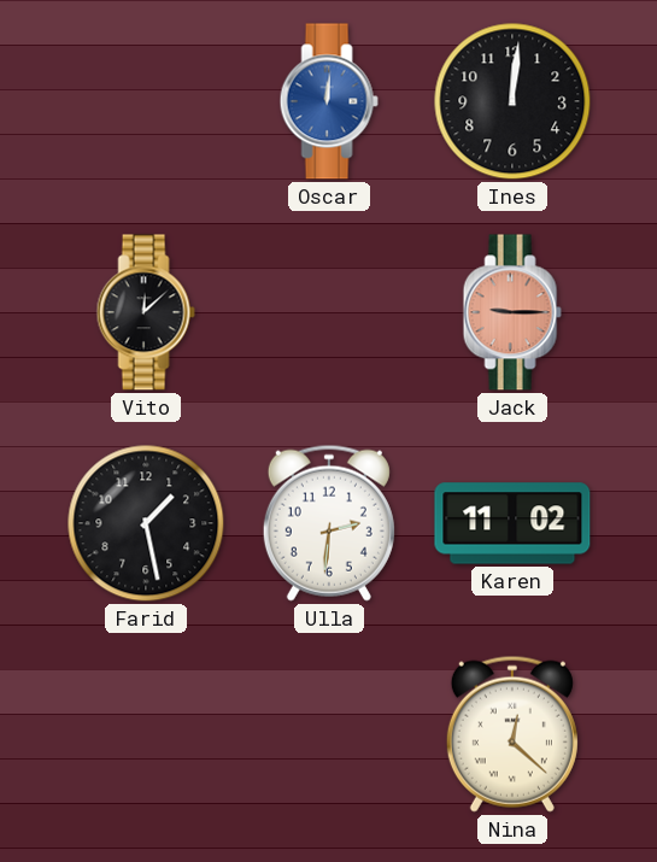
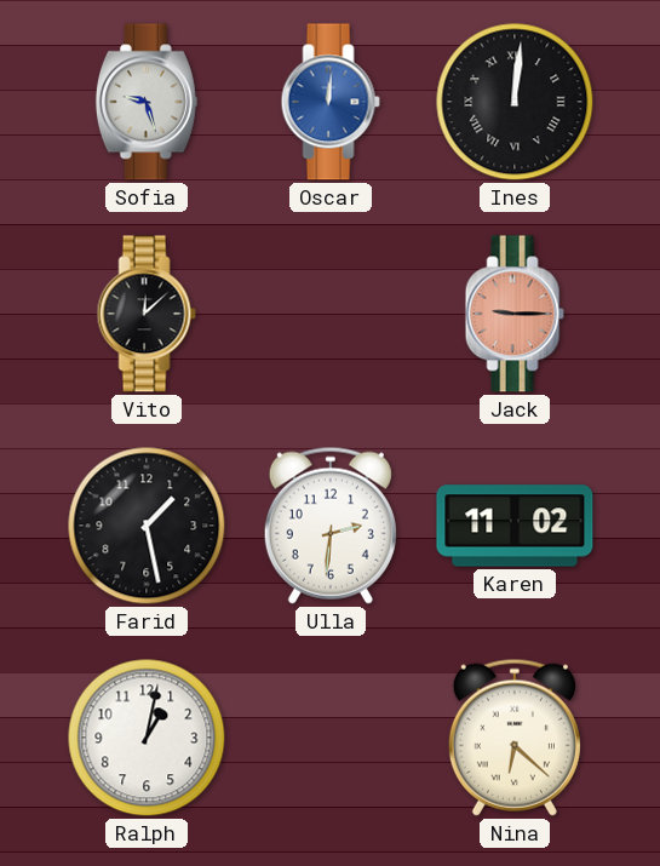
Sofia: none -> 9:27
Ines numerals: Arabic -> Roman
Ralph: none -> 1:02
Nina: 12:22 -> 6:22
